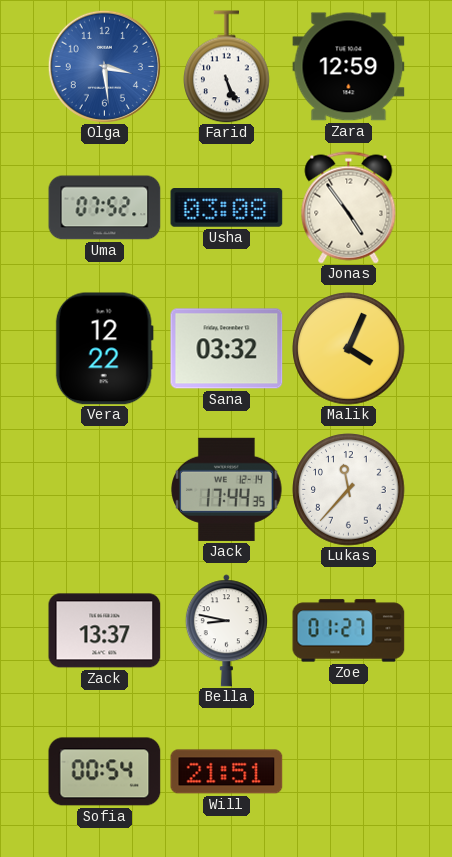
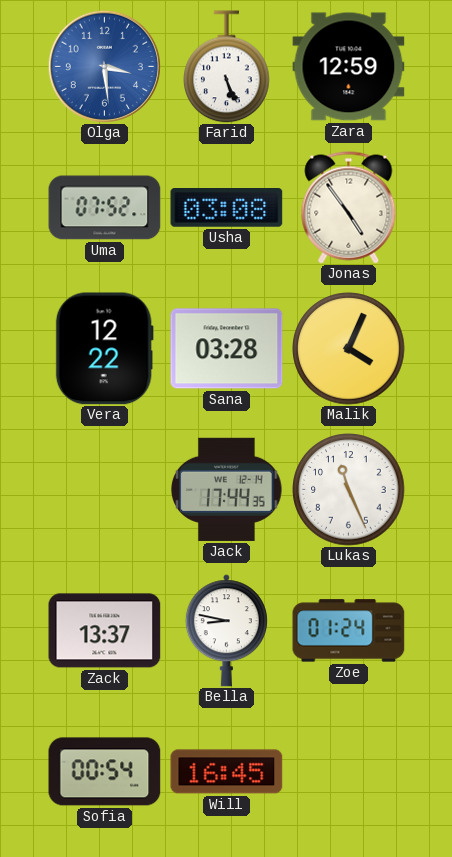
Sana: 03:32 -> 03:28
Lukas: 11:37 -> 11:26
Zoe: 01:27 -> 01:24
Will: 21:51 -> 16:45
